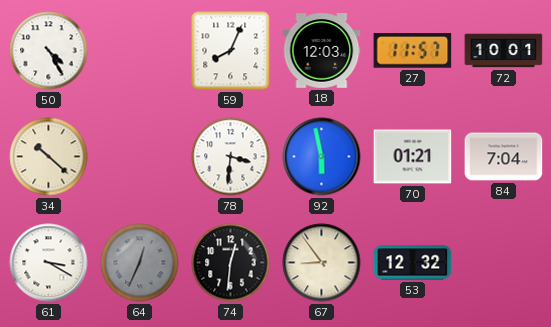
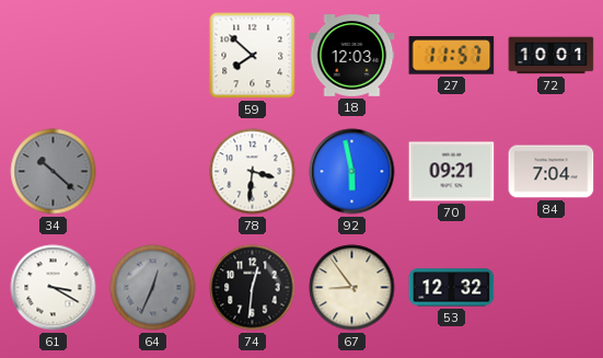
50: 4:25 -> none
59: 8:04 -> 7:52
34 dial: cream -> grey
70: 01:21 -> 09:21
